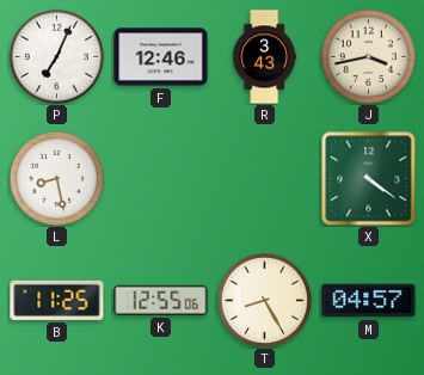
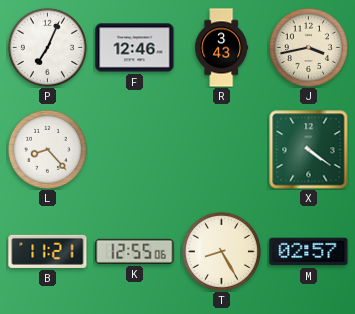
L: 8:28 -> 8:23
B: 11:25 -> 11:21
M: 04:57 -> 02:57
